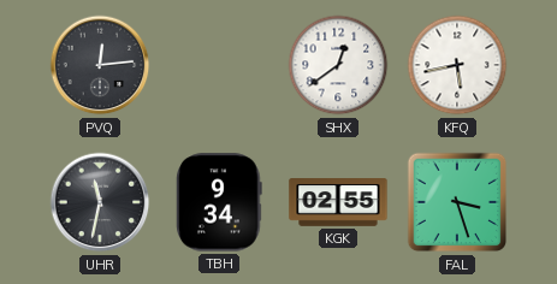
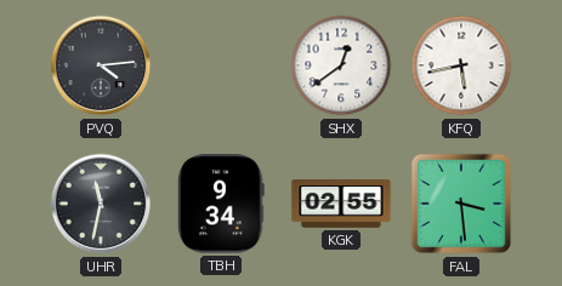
PVQ: 12:14 -> 4:14
FAL: 3:27 -> 3:29
